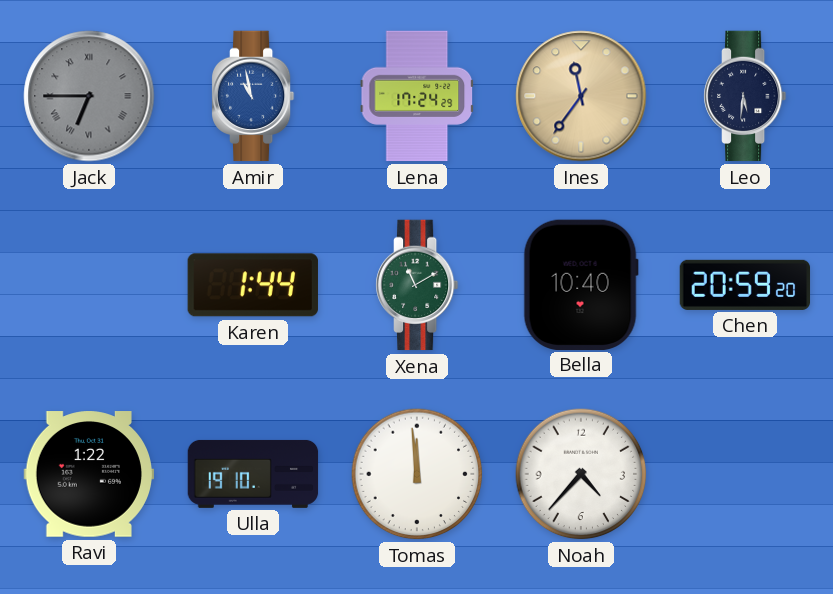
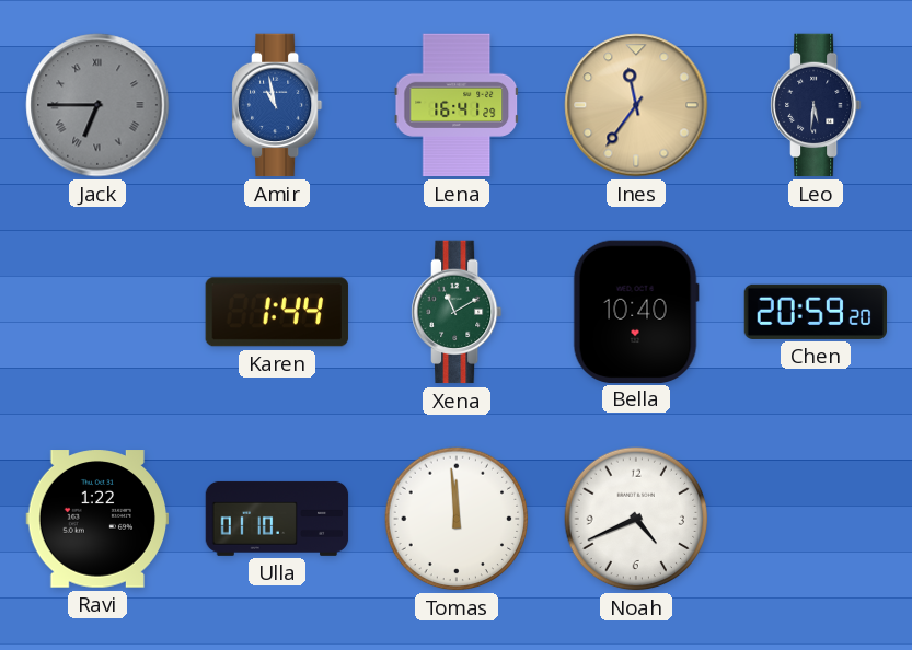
Lena: 17:24 -> 16:41
Ulla: 19:10 -> 01:10
Noah: 4:37 -> 4:41
